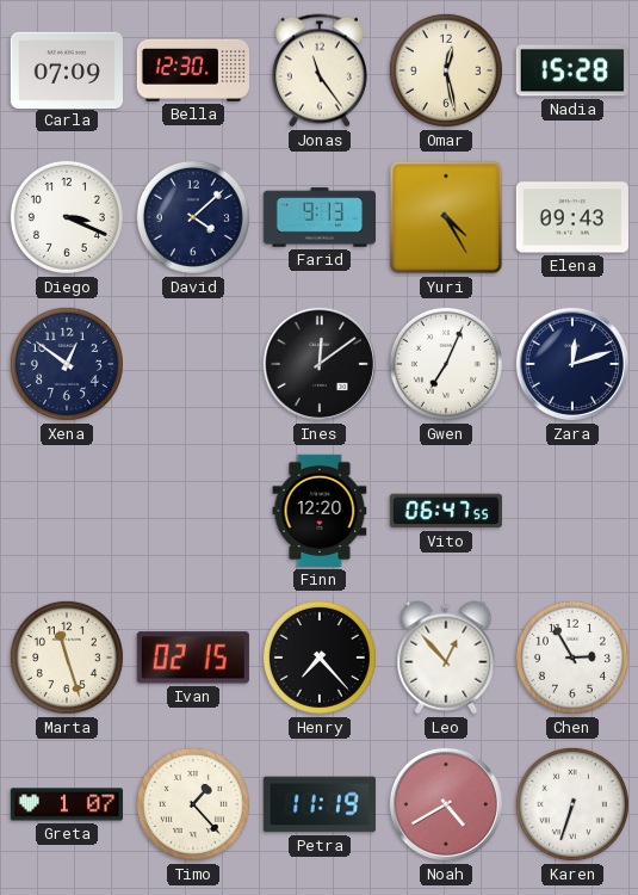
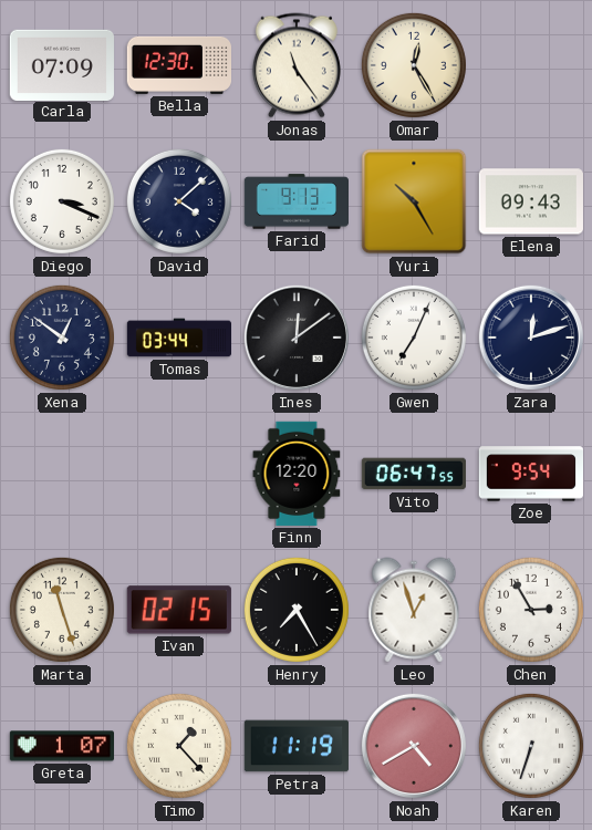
Omar: 12:28 -> 12:25
Nadia: 15:28 -> none
Yuri: 4:25 -> 10:25
Tomas: none -> 03:44
Zoe: none -> 9:54
Henry: 7:23 -> 7:25
Leo: 12:53 -> 12:57
